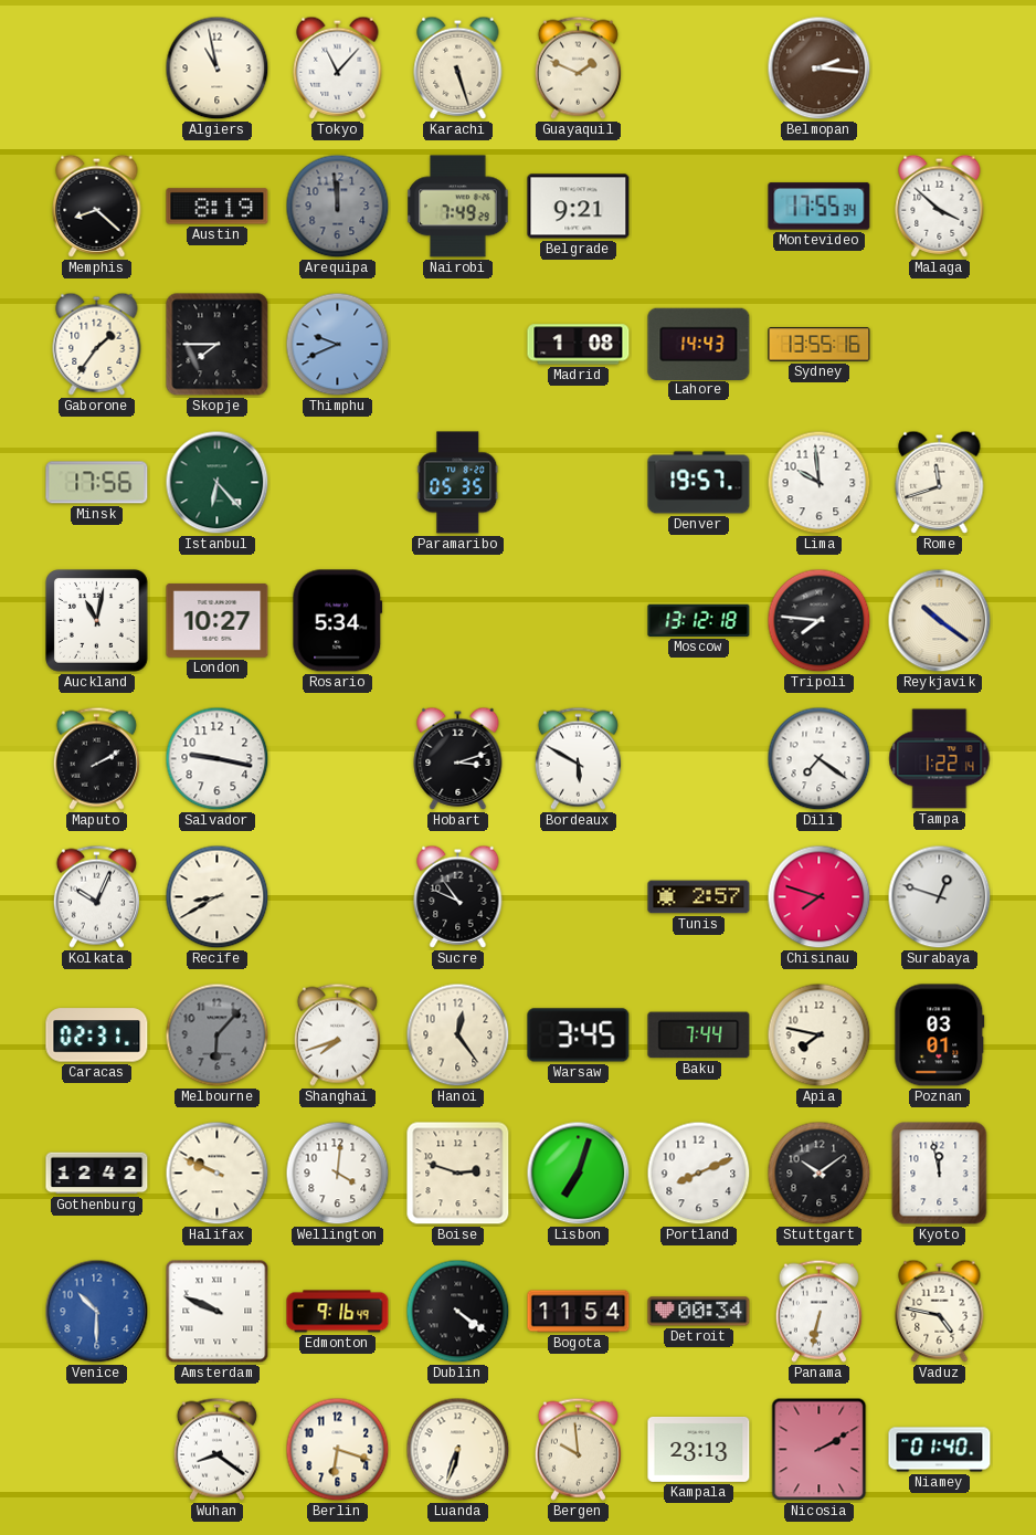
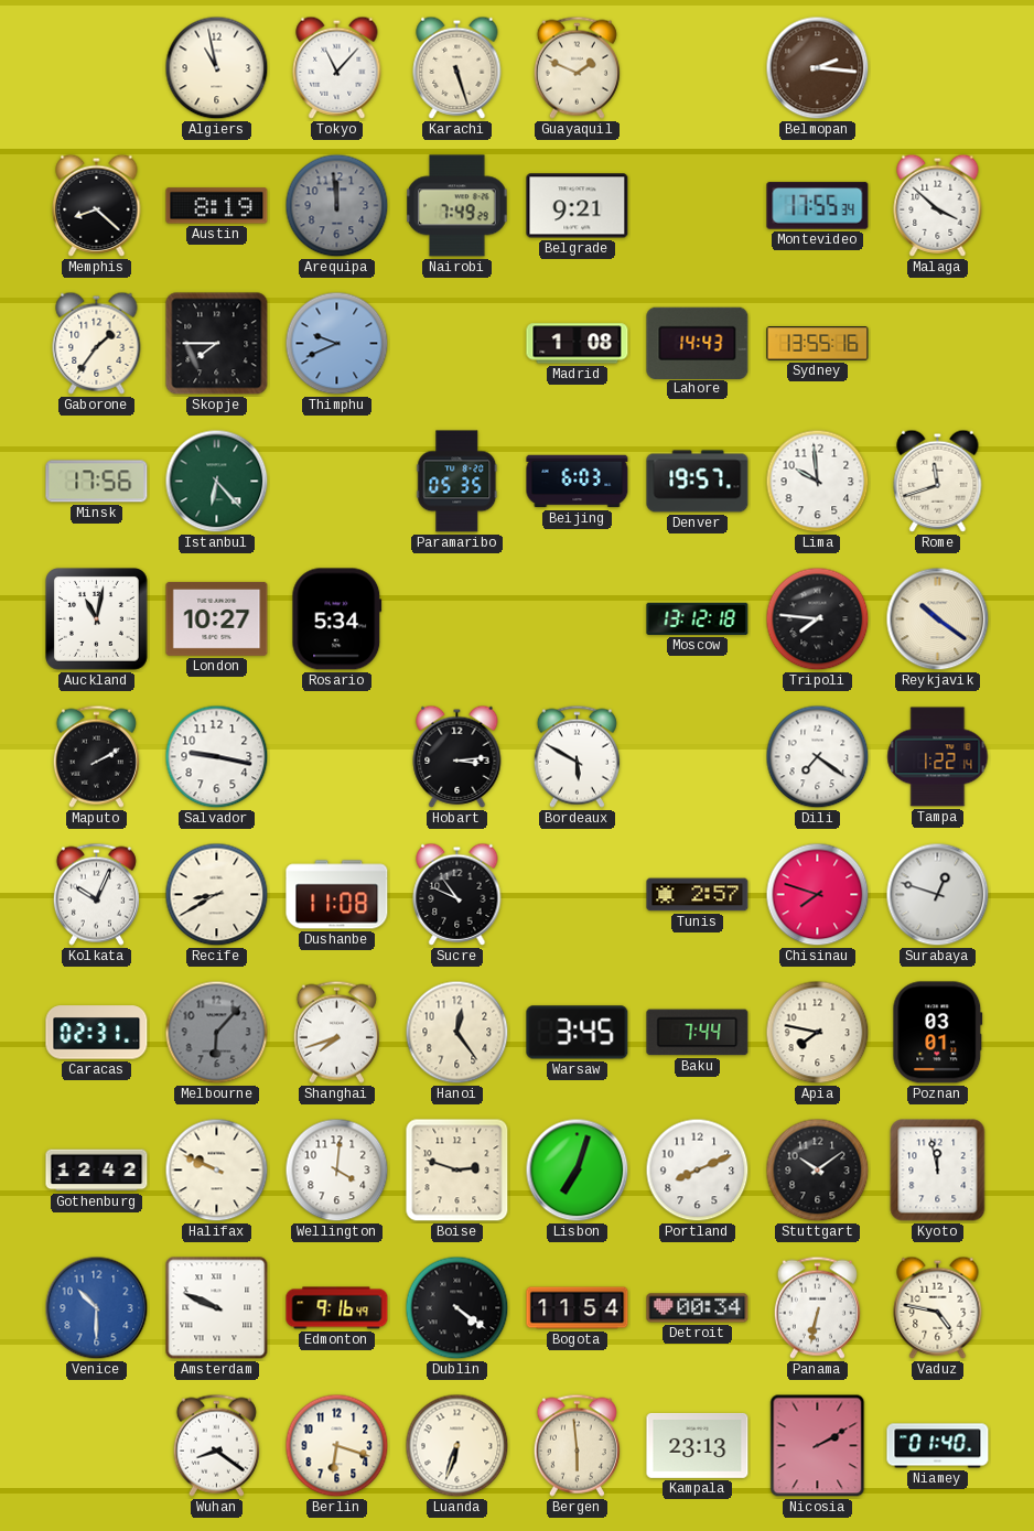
Beijing: none -> 6:03
Hobart: 3:12 -> 3:14
Dushanbe: none -> 11:08
Bergen: 9:59 -> 5:59
